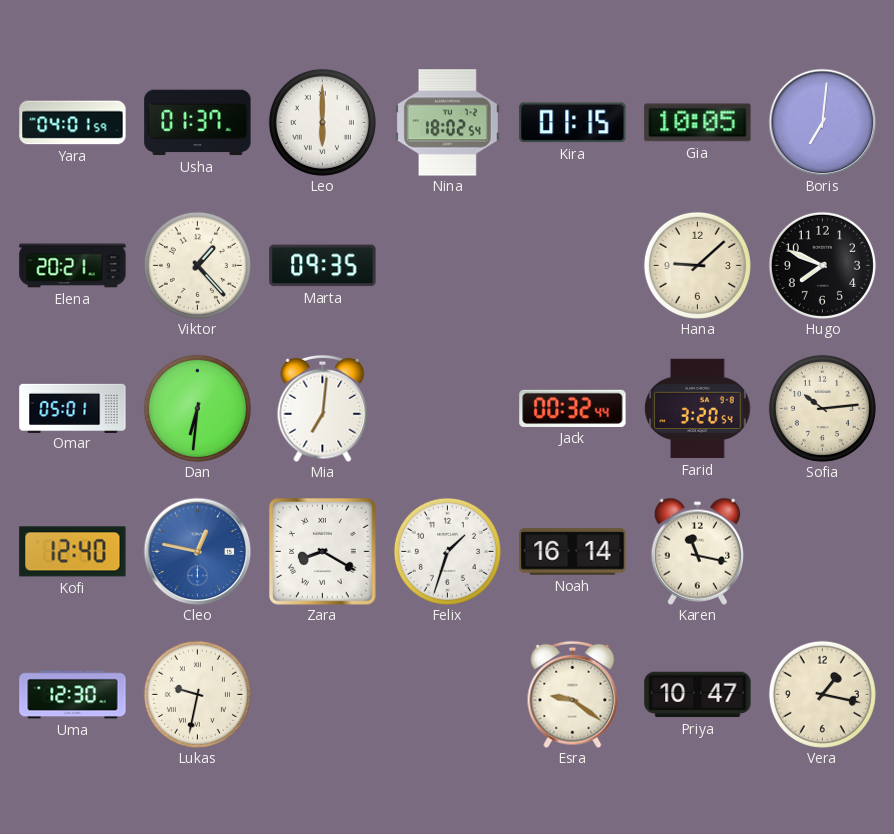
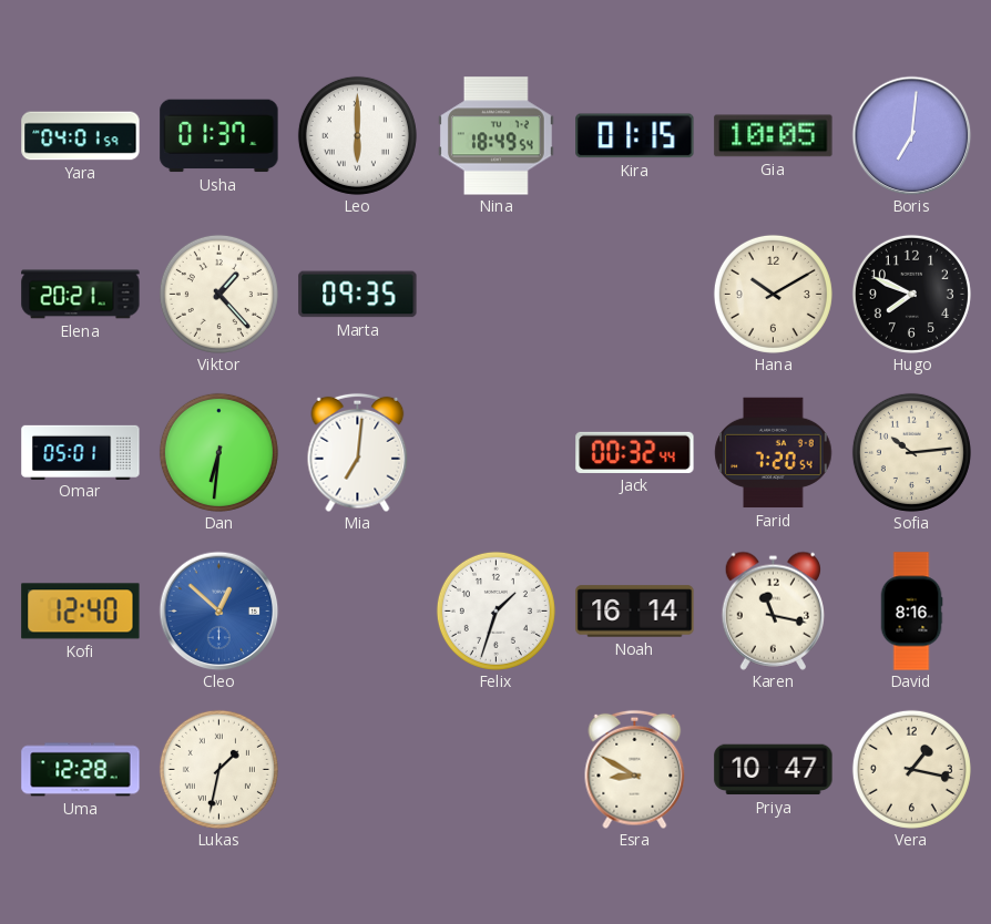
Nina: 18:02 -> 18:49
Hana: 9:08 -> 10:10
Farid: 3:20 -> 7:20
Cleo: 12:47 -> 12:52
Zara: 8:20 -> none
David: none -> 8:16
Uma: 12:30 -> 12:28
Lukas: 9:32 -> 1:32
Esra: 9:21 -> 8:50
